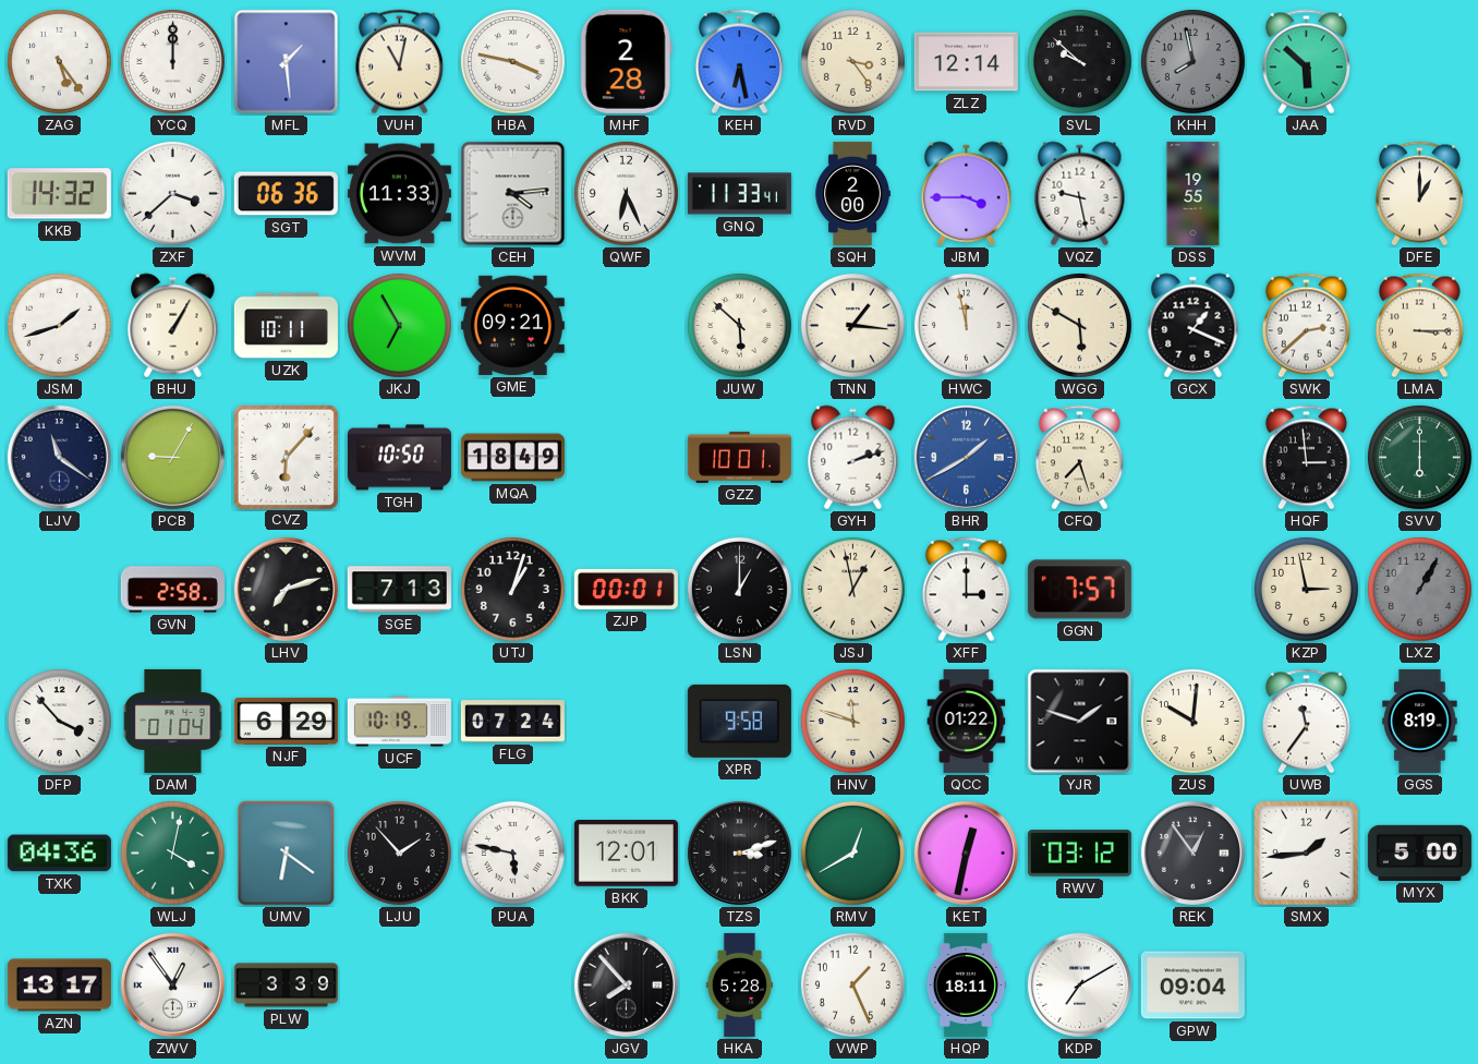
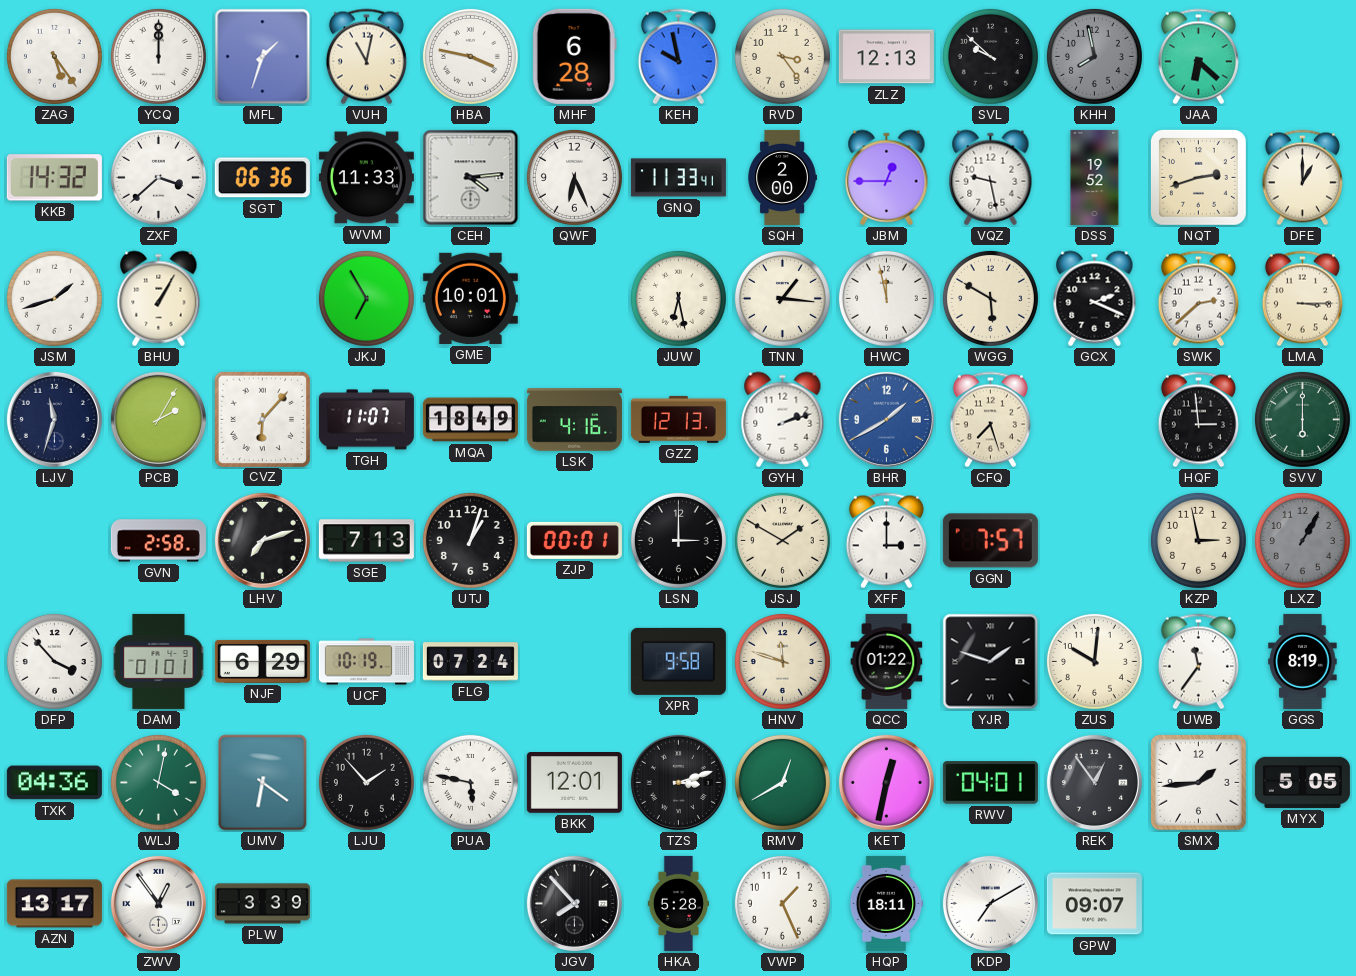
MFL: 1:29 -> 1:33
MHF: 2:28 -> 6:28
KEH: 6:28 -> 9:58
ZLZ: 12:14 -> 12:13
JAA: 5:52 -> 6:22
JBM: 3:45 -> 12:45
DSS: 19:55 -> 19:52
NQT: none -> 2:42
UZK: 10:11 -> none
GME: 09:21 -> 10:01
JUW: 5:52 -> 6:28
GCX: 1:19 -> 2:19
LJV: 11:21 -> 11:33
PCB: 9:05 -> 2:05
TGH: 10:50 -> 11:07
LSK: none -> 4:16
GZZ: 10:01 -> 12:13
LSN: 1:00 -> 3:00
JSJ: 12:58 -> 1:50
DAM: 01:04 -> 01:01
RWV: 03:12 -> 04:01
MYX: 5:00 -> 5:05
GPW: 09:04 -> 09:07
